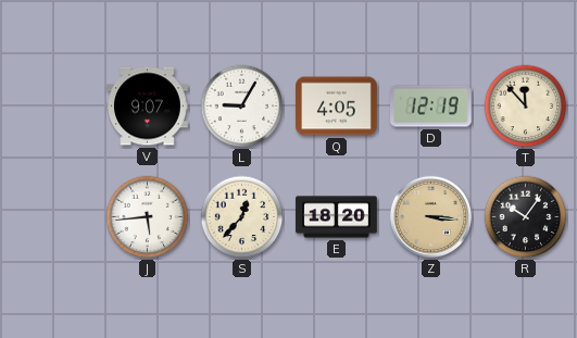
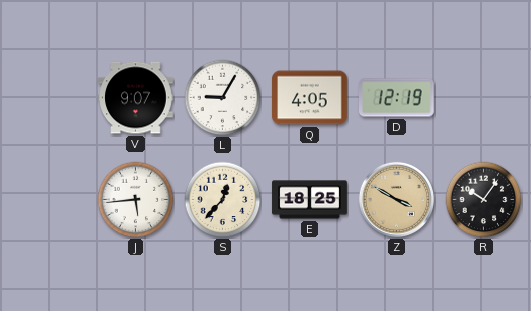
T: 11:53 -> none
E: 18:20 -> 18:25
Z: 3:16 -> 3:50
